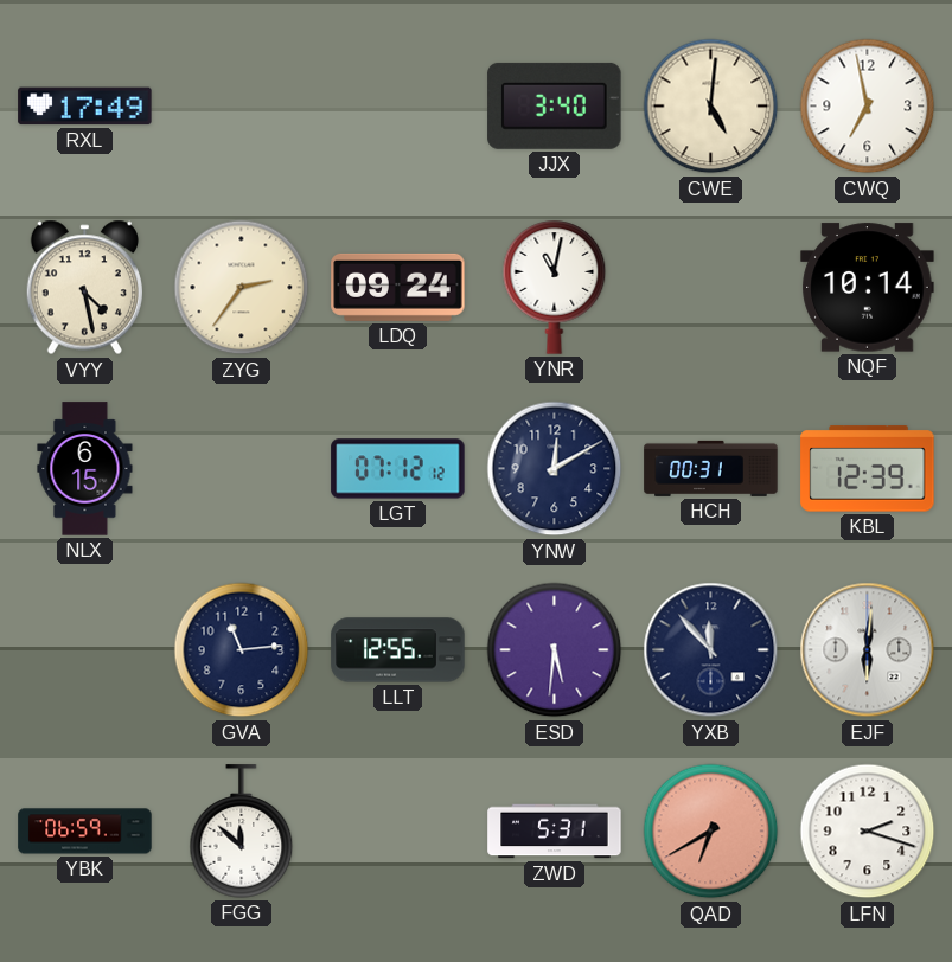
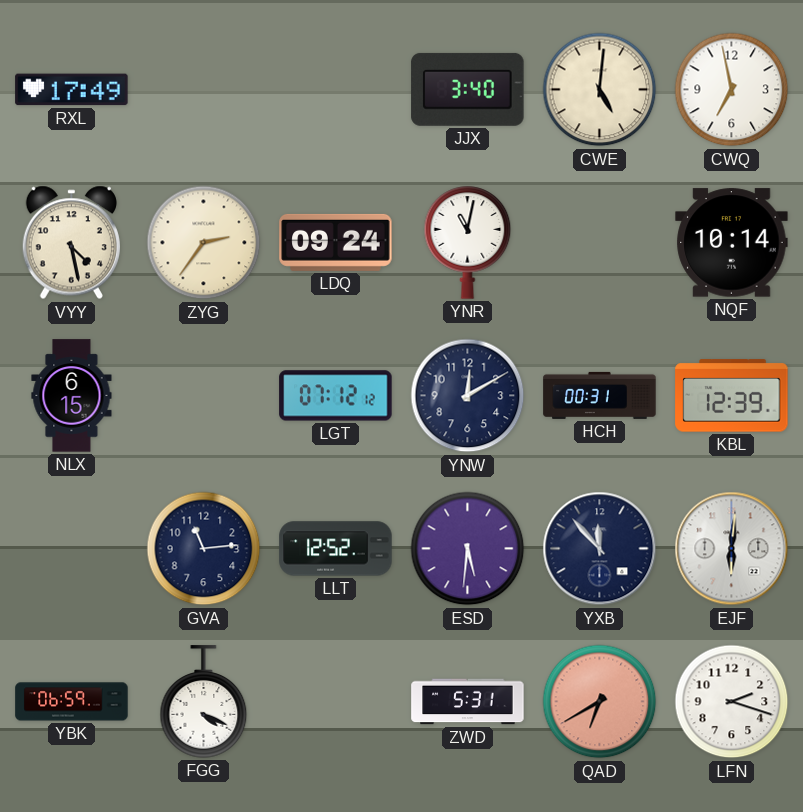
LLT: 12:55 -> 12:52
FGG: 11:52 -> 4:19
